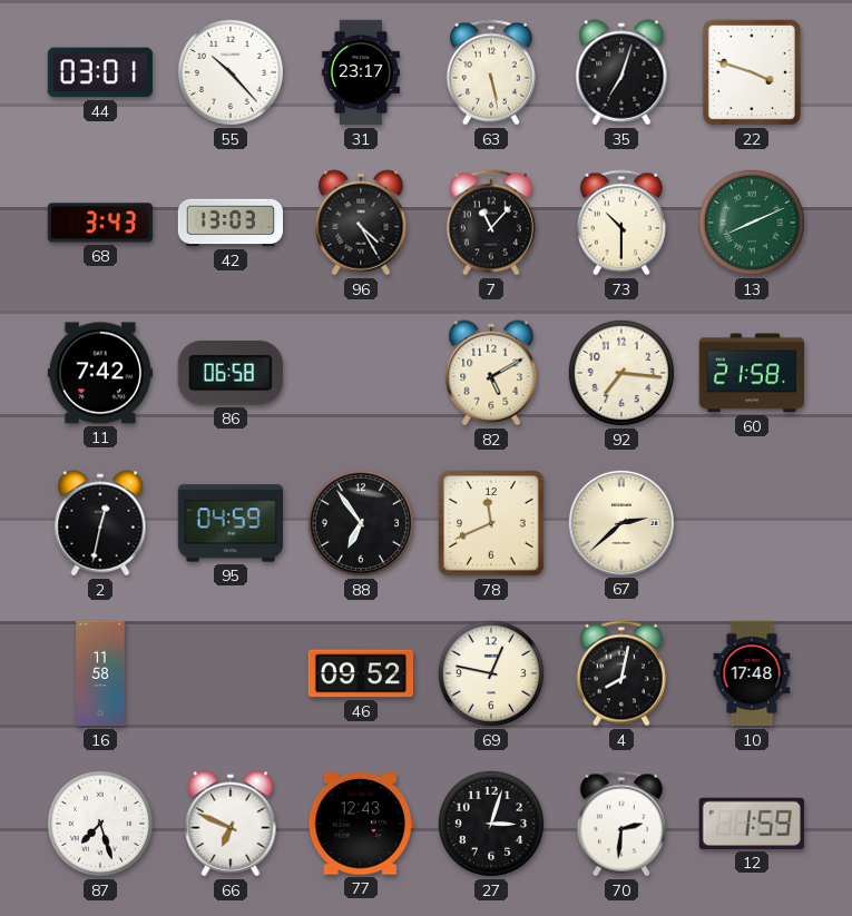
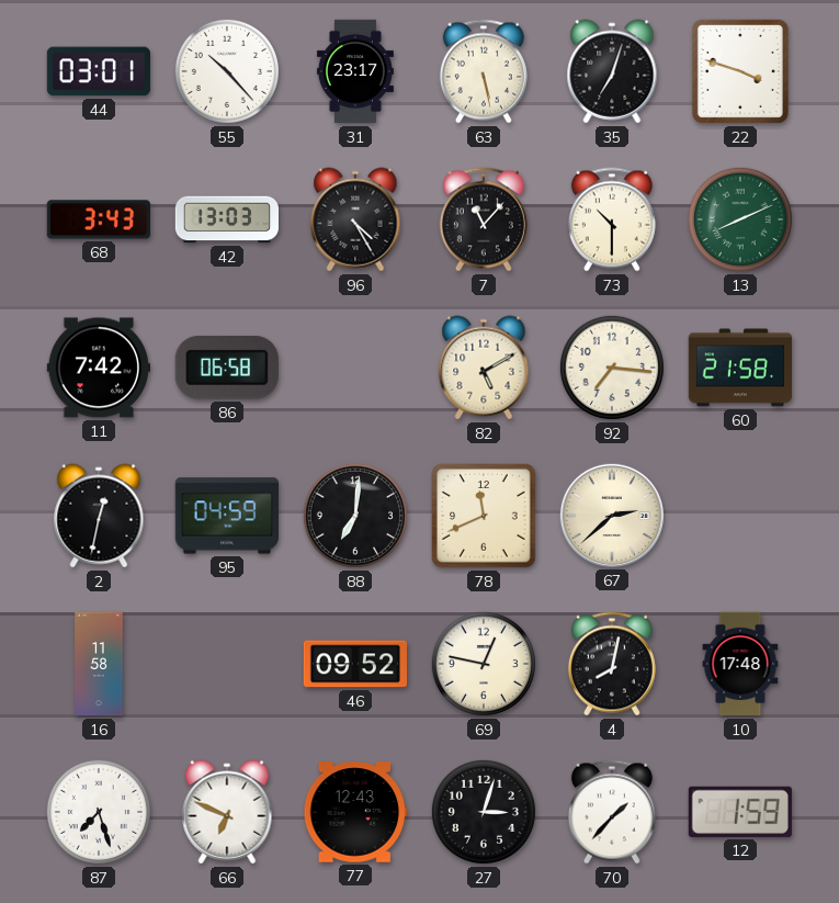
88: 6:54 -> 7:01
70: 2:31 -> 1:37
